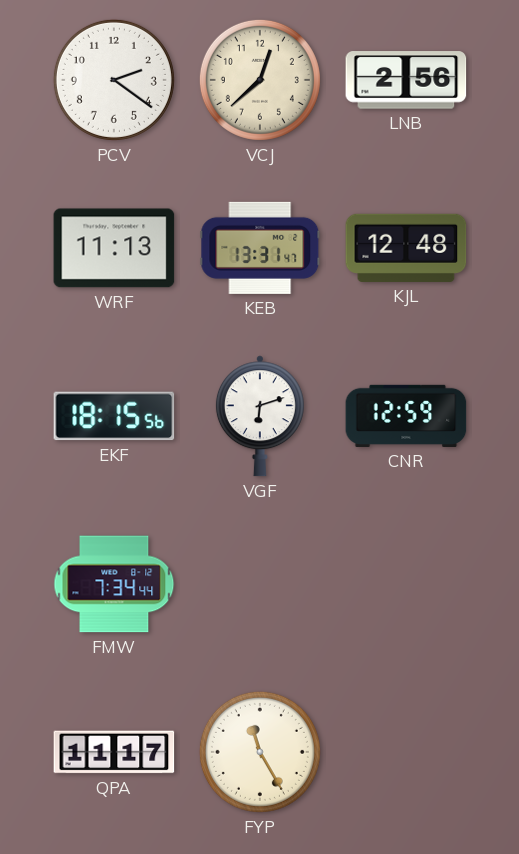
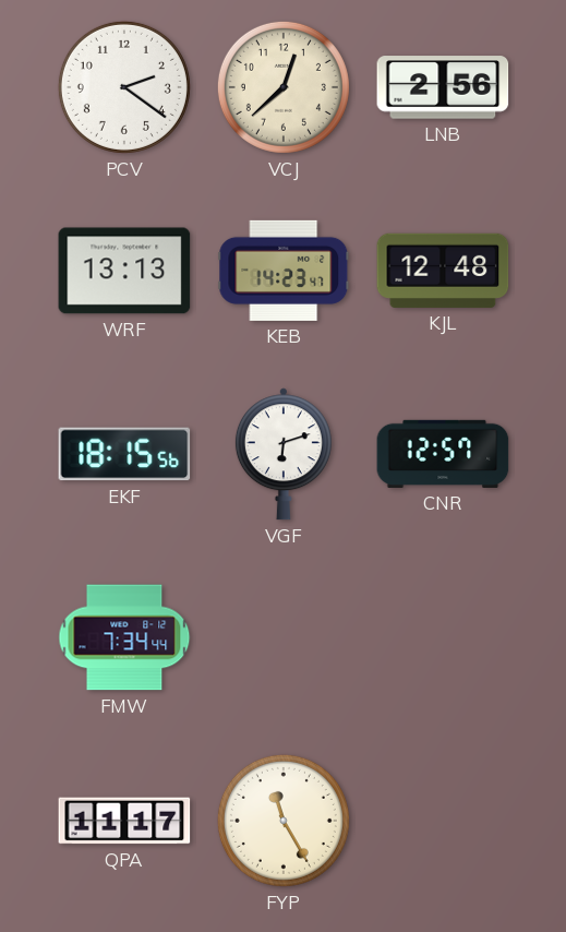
WRF: 11:13 -> 13:13
KEB: 13:31 -> 14:23
CNR: 12:59 -> 12:57
